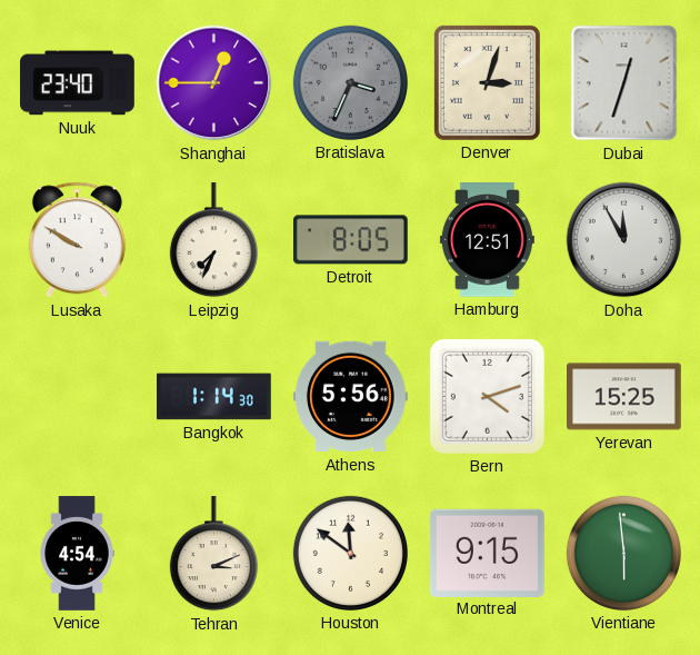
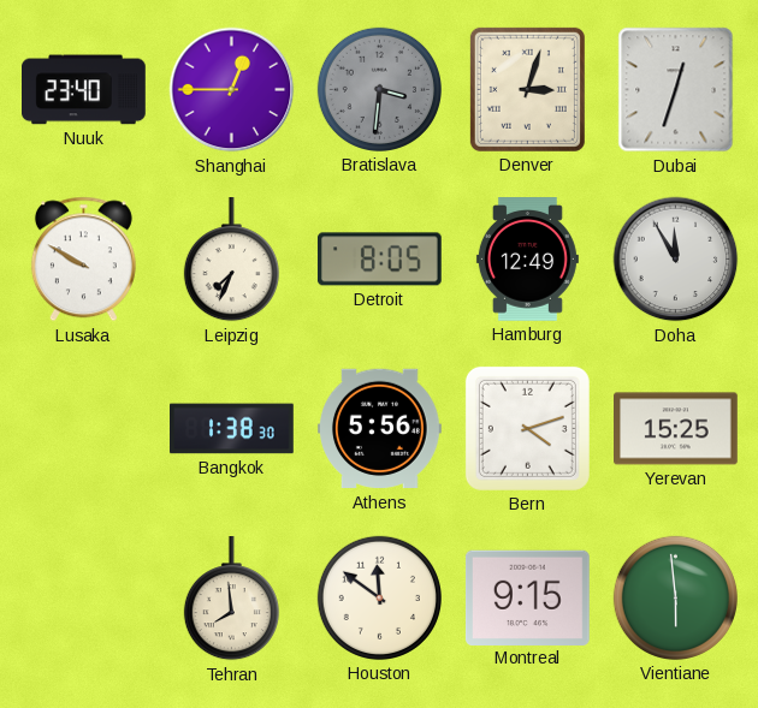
Bratislava: 3:34 -> 3:31
Hamburg: 12:51 -> 12:49
Bangkok: 1:14 -> 1:38
Venice: 4:54 -> none
Tehran: 3:11 -> 7:59
